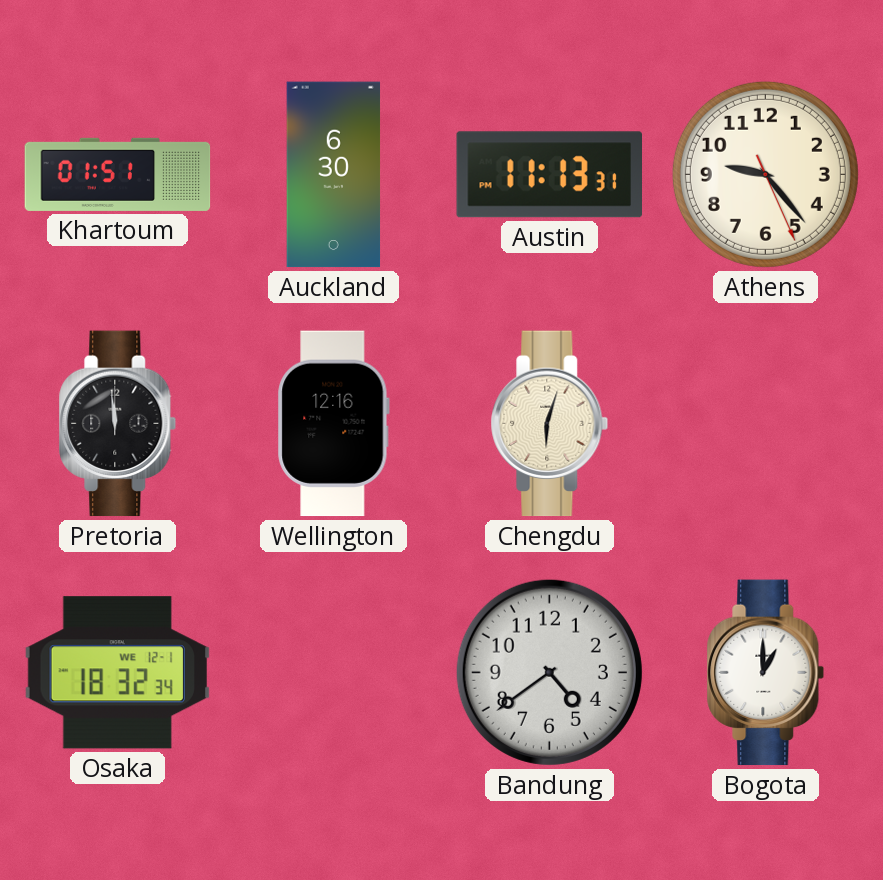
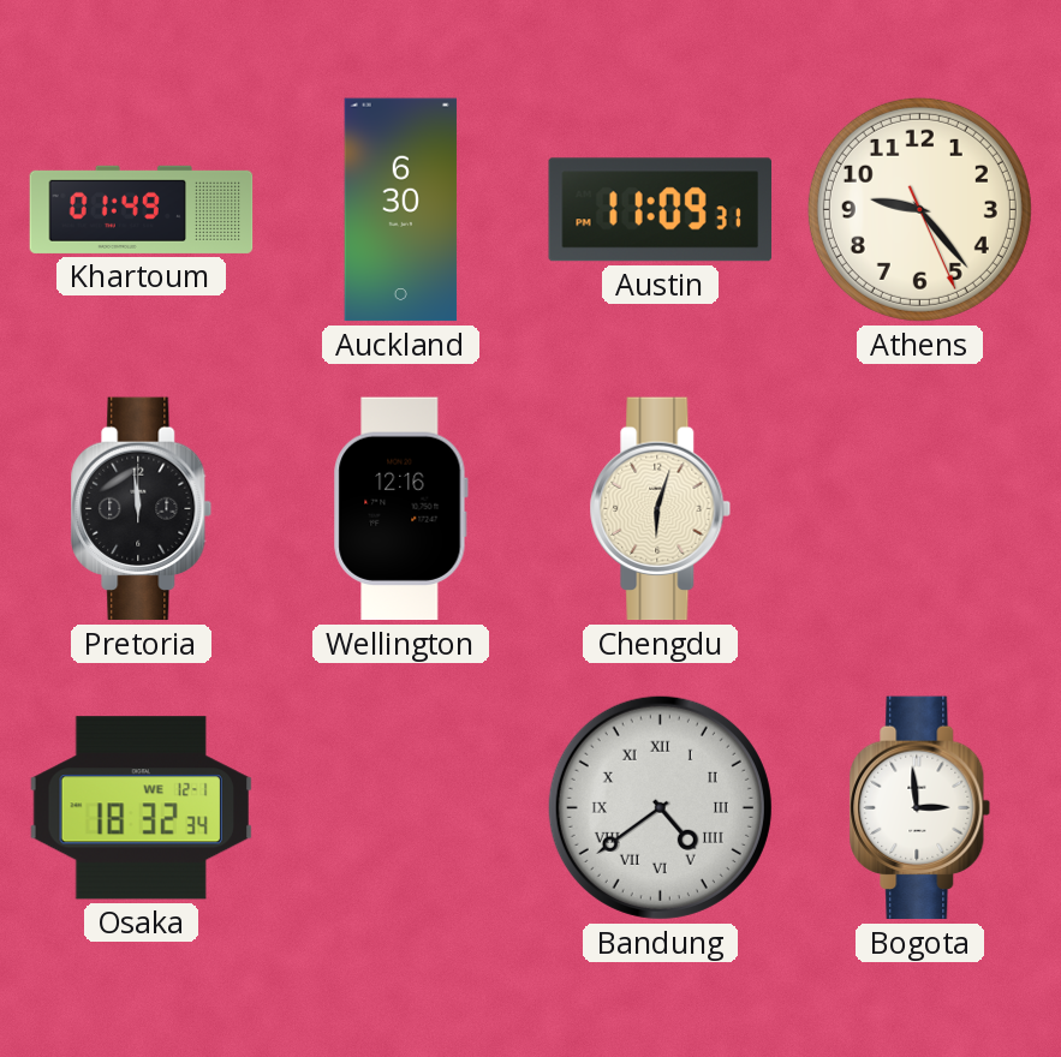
Khartoum: 01:51 -> 01:49
Austin: 11:13 -> 11:09
Bandung numerals: Arabic -> Roman
Bogota: 1:00 -> 2:59
